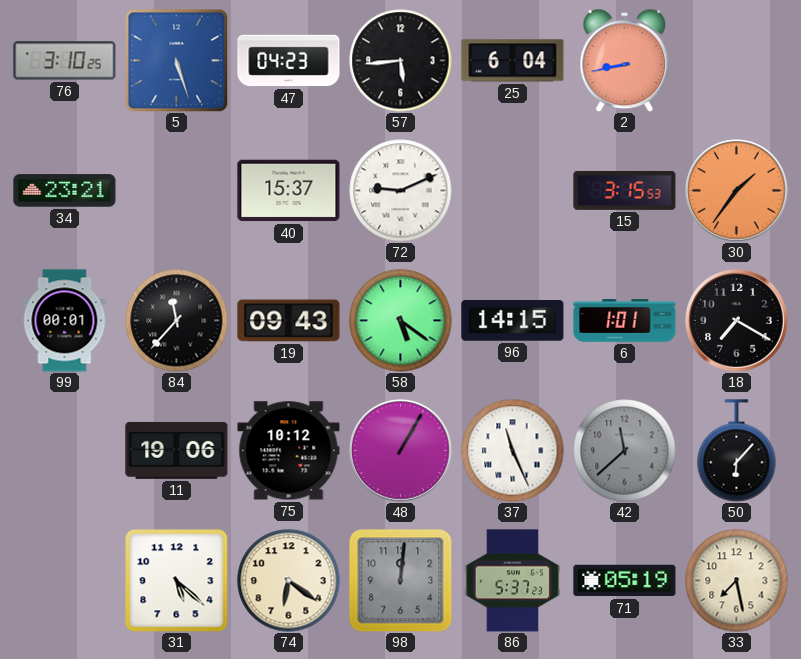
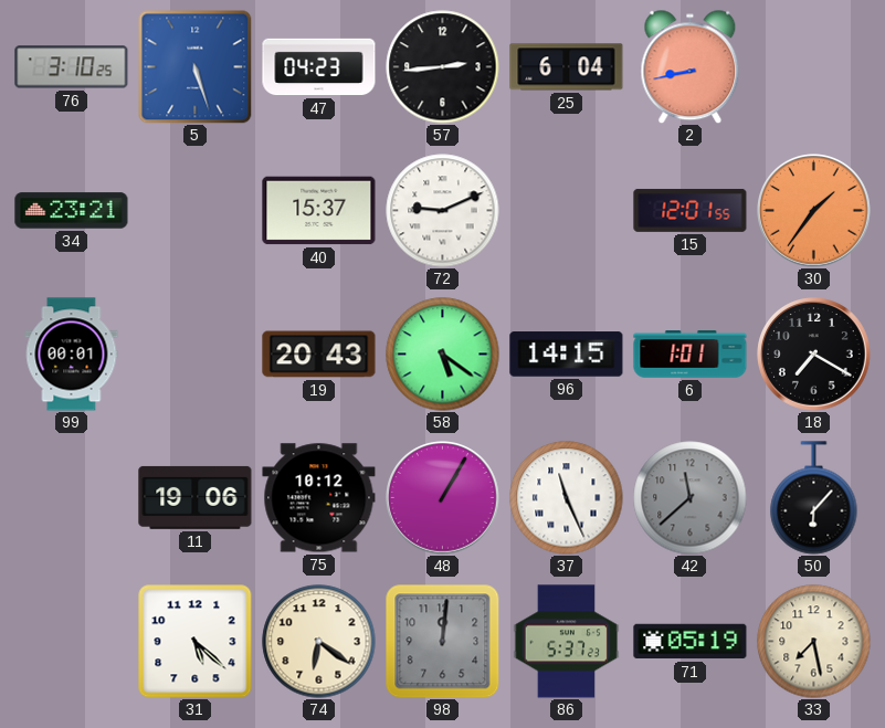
57: 5:44 -> 2:44
15: 3:15 -> 12:01
84: 11:37 -> none
19: 09:43 -> 20:43
